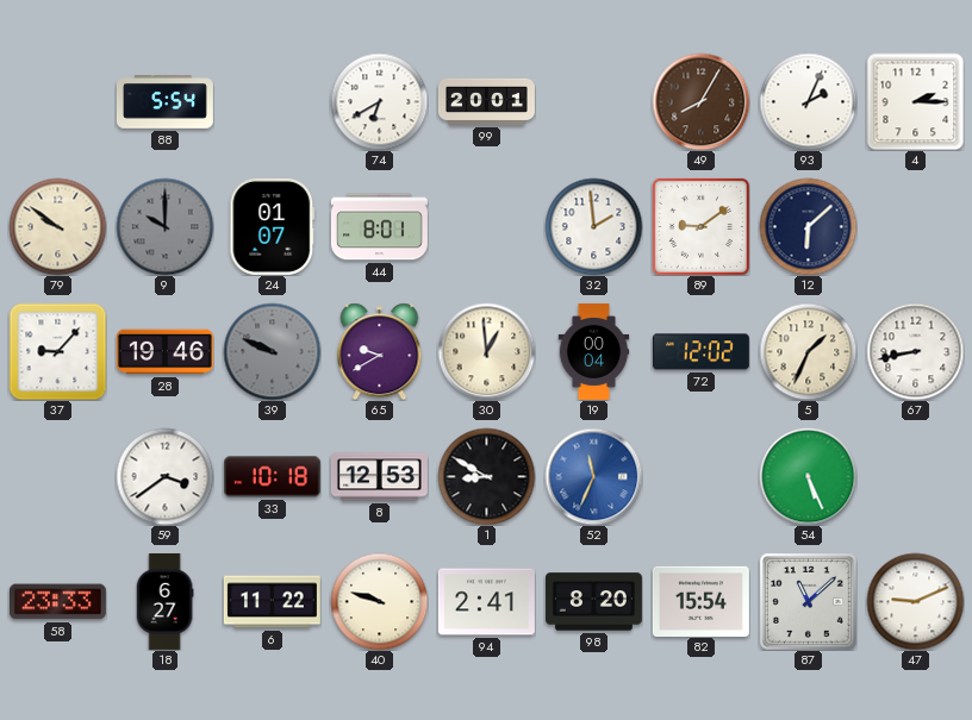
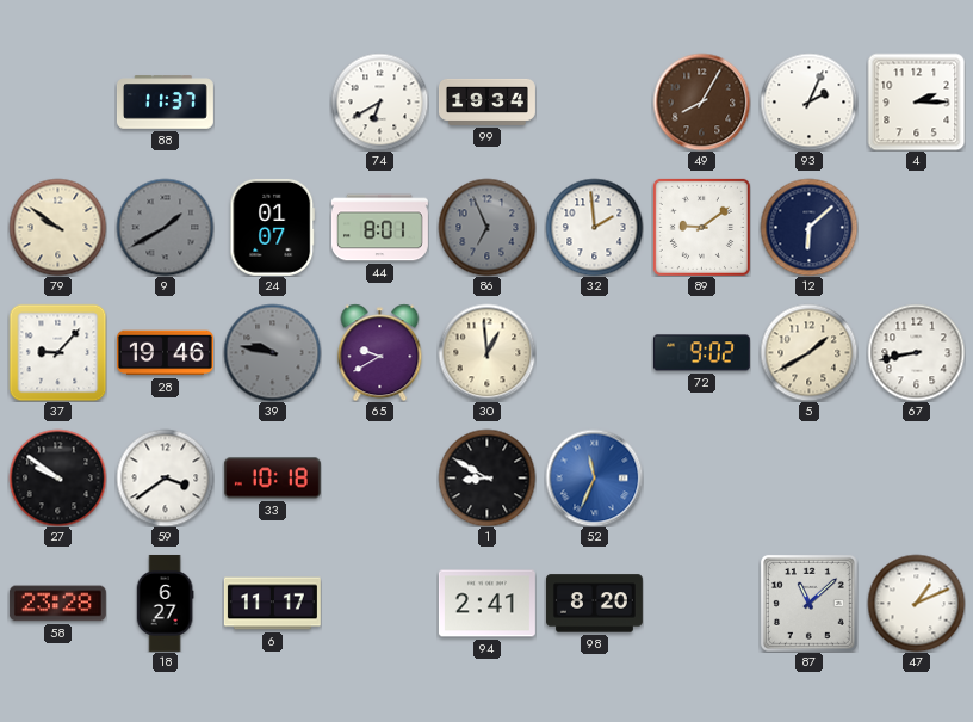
88: 5:54 -> 11:37
99: 20:01 -> 19:34
9: 10:00 -> 1:40
86: none -> 6:56
39: 9:49 -> 9:47
19: 00:04 -> none
72: 12:02 -> 9:02
5: 1:34 -> 1:40
27: none -> 9:51
8: 12:53 -> none
54: 5:26 -> none
58: 23:33 -> 23:28
6: 11:22 -> 11:17
40: 9:48 -> none
82: 15:54 -> none
47: 9:11 -> 1:11
